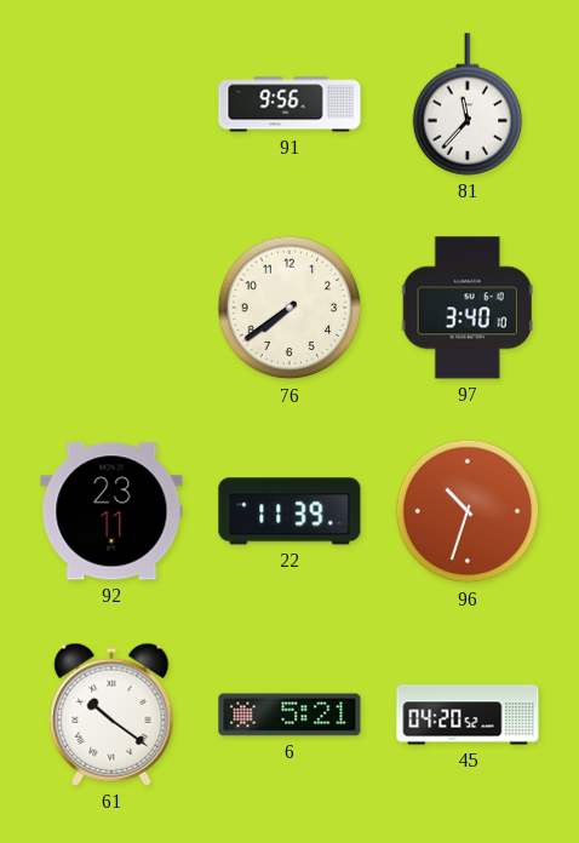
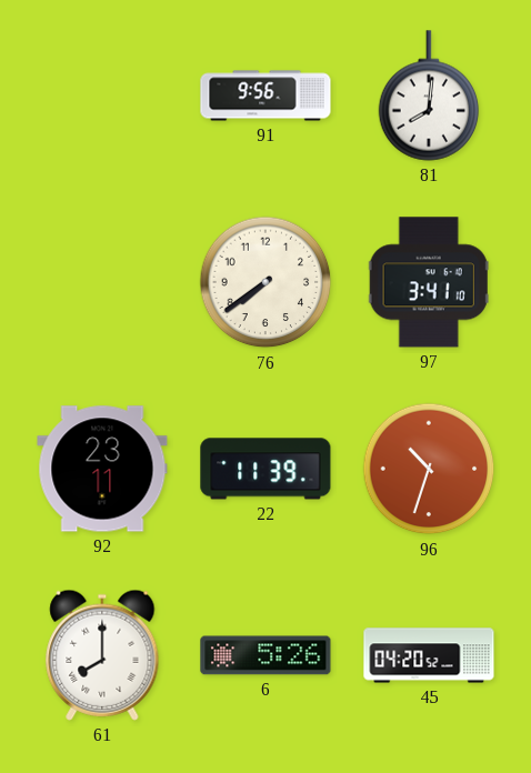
81: 11:37 -> 8:01
97: 3:40 -> 3:41
61: 10:21 -> 8:00
6: 5:21 -> 5:26
